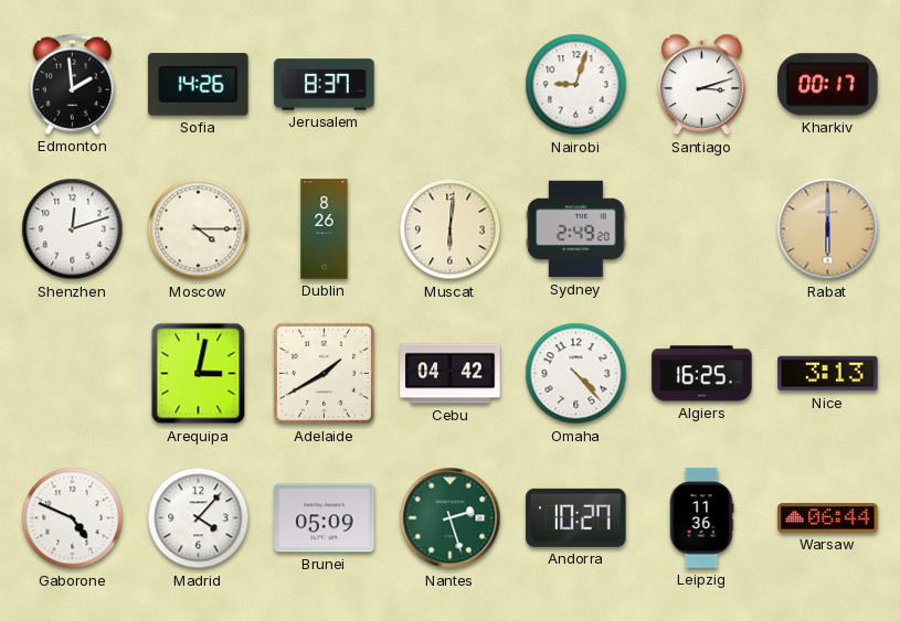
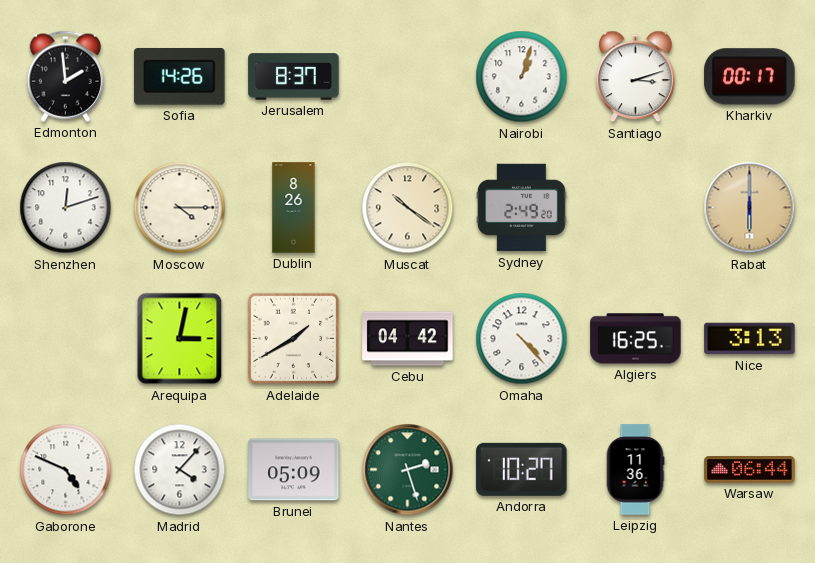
Nairobi: 9:03 -> 1:03
Muscat: 6:01 -> 10:21
